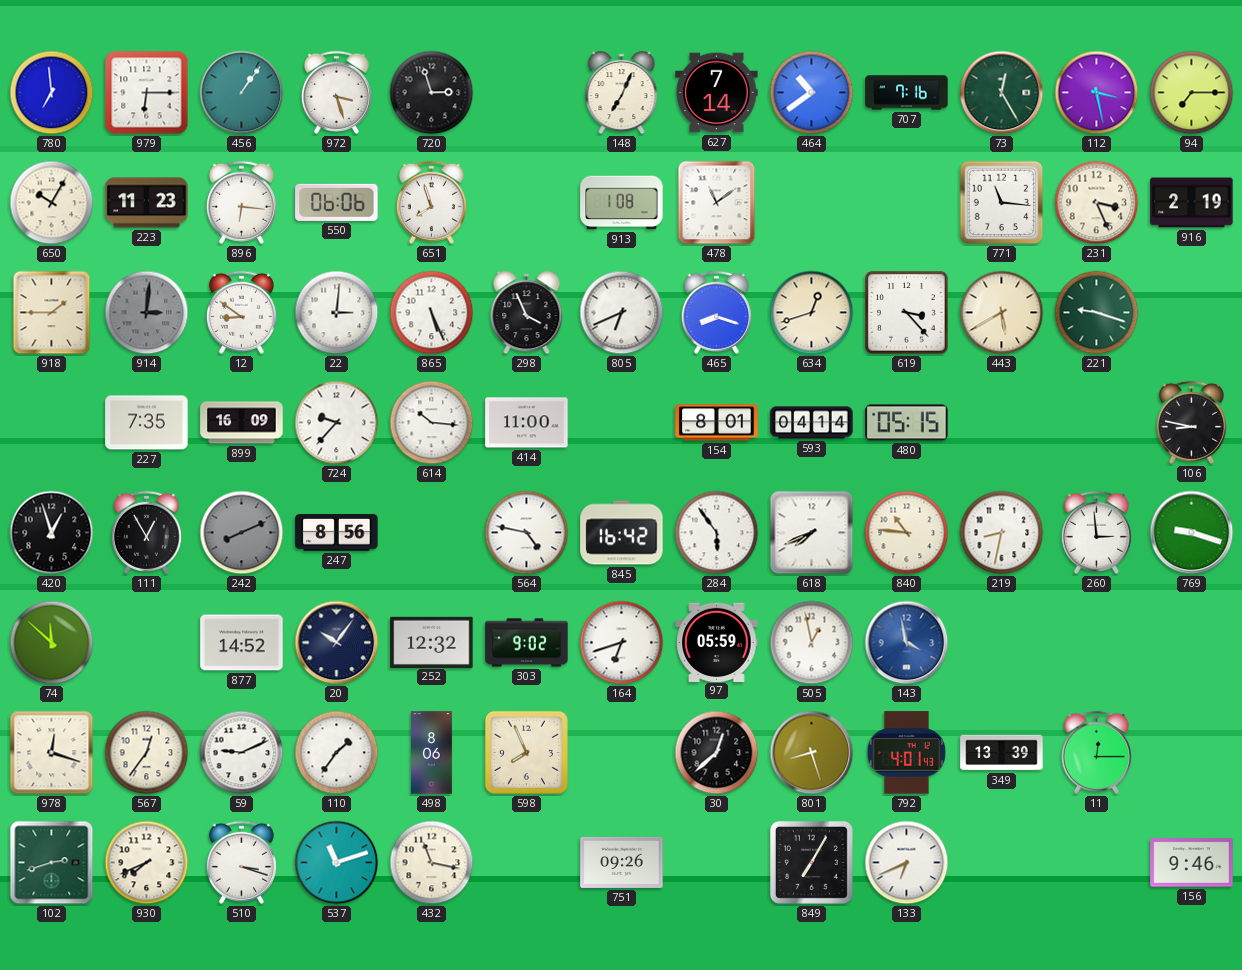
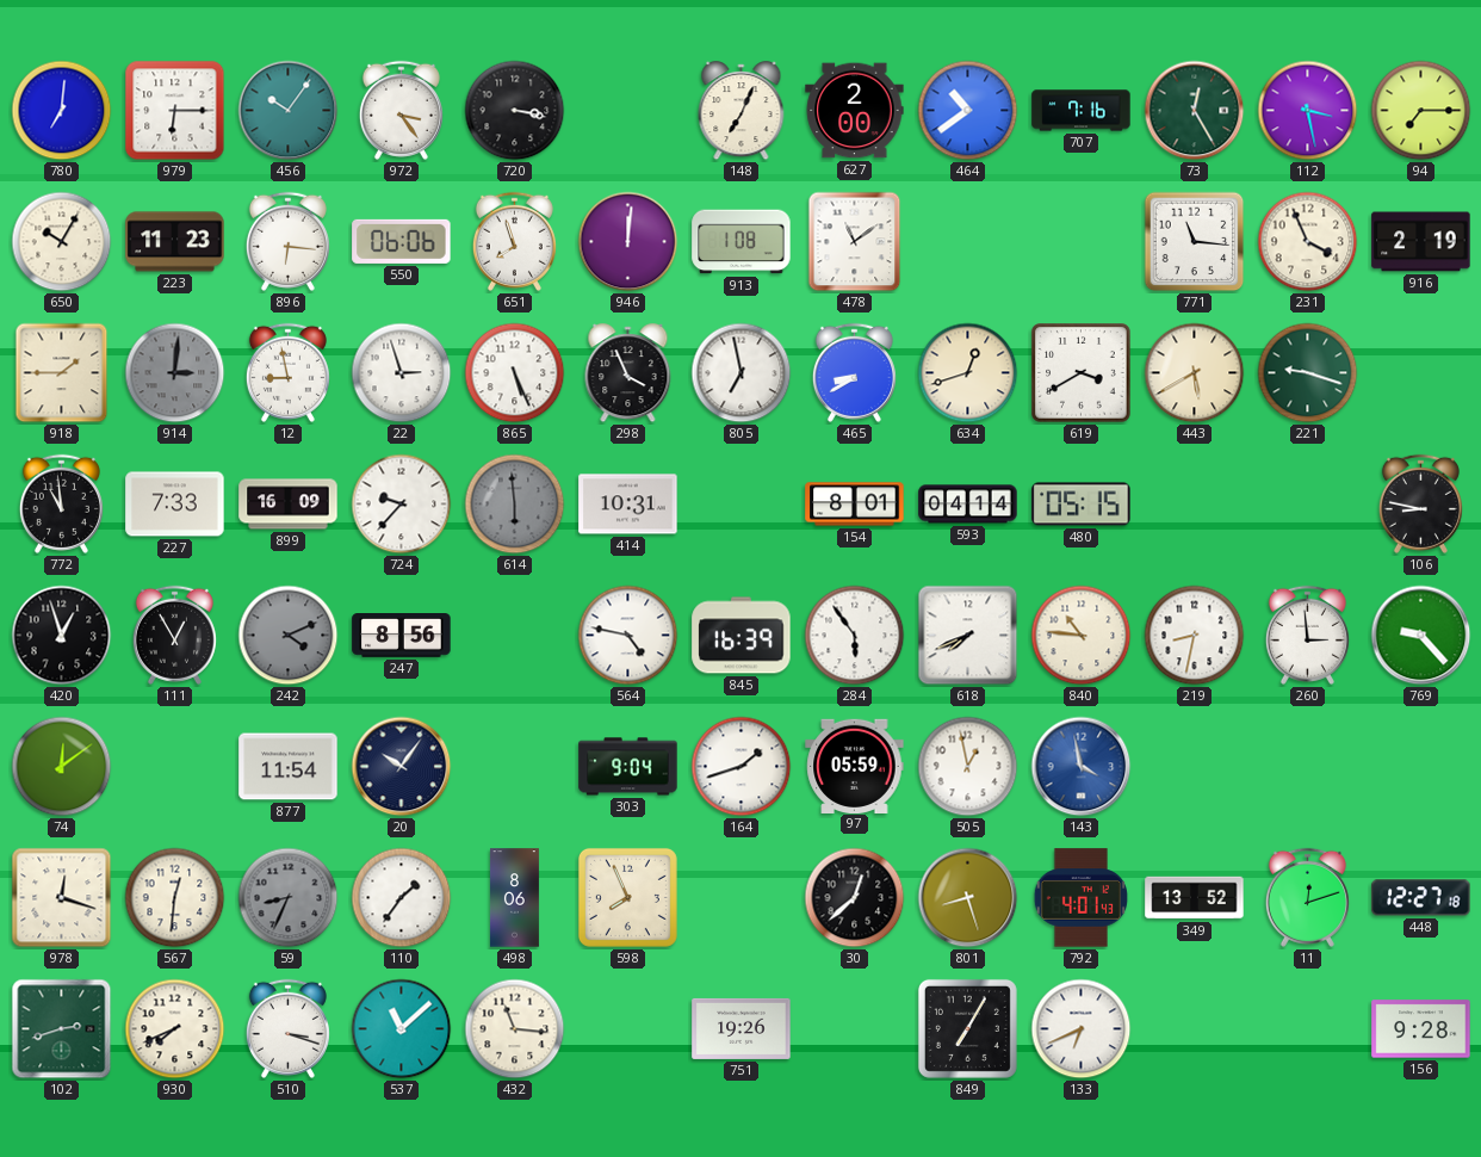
780: 6:59 -> 7:01
456: 1:06 -> 10:06
972: 3:27 -> 3:24
720: 2:57 -> 3:17
627: 7:14 -> 2:00
946: none -> 12:01
231: 3:26 -> 3:56
12: 8:51 -> 8:58
22: 3:01 -> 2:57
805: 6:41 -> 6:58
465: 8:18 -> 8:40
619: 3:23 -> 3:40
772: none -> 10:59
227: 7:35 -> 7:33
614: 10:16 -> 5:59
614 dial: white -> grey
414: 11:00 -> 10:31
242: 8:11 -> 4:11
845: 16:42 -> 16:39
769: 9:18 -> 9:23
74: 11:52 -> 12:09
877: 14:52 -> 11:54
252: 12:32 -> none
303: 9:02 -> 9:04
164: 6:42 -> 1:42
567: 12:36 -> 12:31
59: 9:11 -> 8:34
59 dial: white -> grey
349: 13:39 -> 13:52
11: 12:15 -> 12:12
448: none -> 12:27
537: 11:12 -> 11:08
432: 11:17 -> 11:16
751: 09:26 -> 19:26
156: 9:46 -> 9:28
